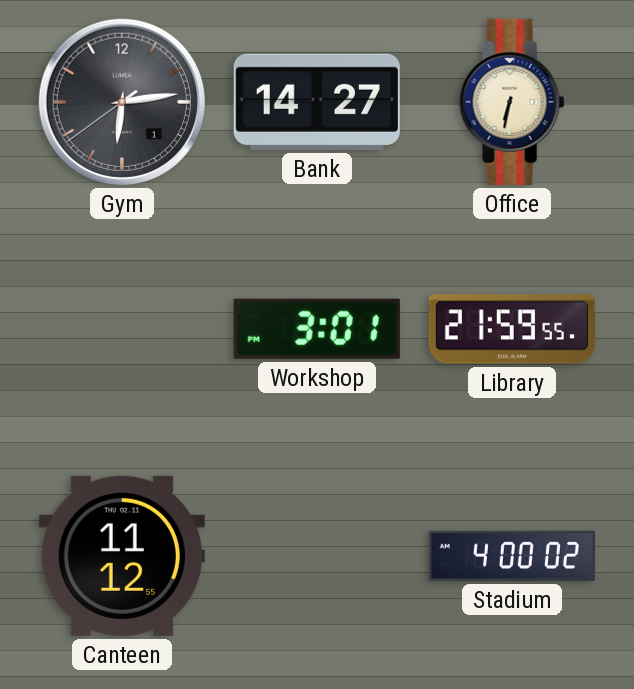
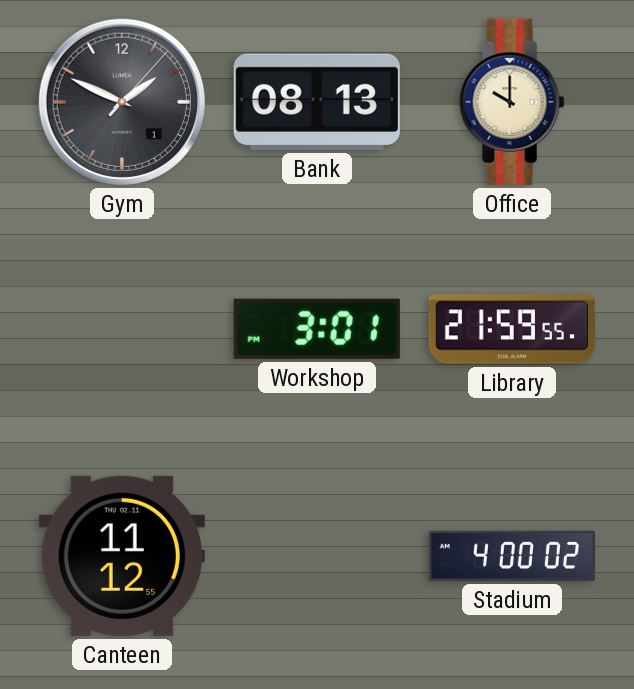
Gym: 6:13 -> 1:49
Bank: 14:27 -> 08:13
Office: 6:32 -> 10:00
